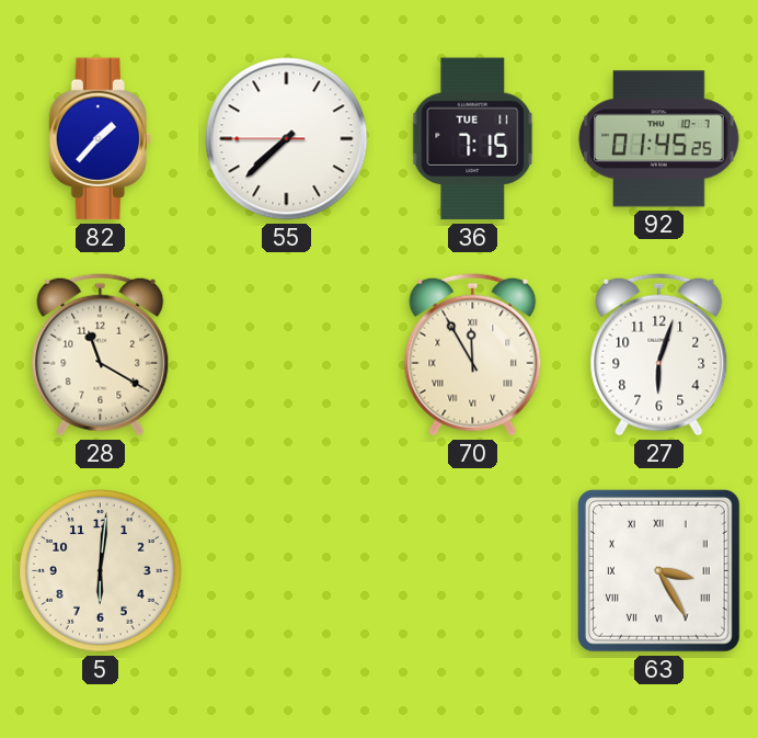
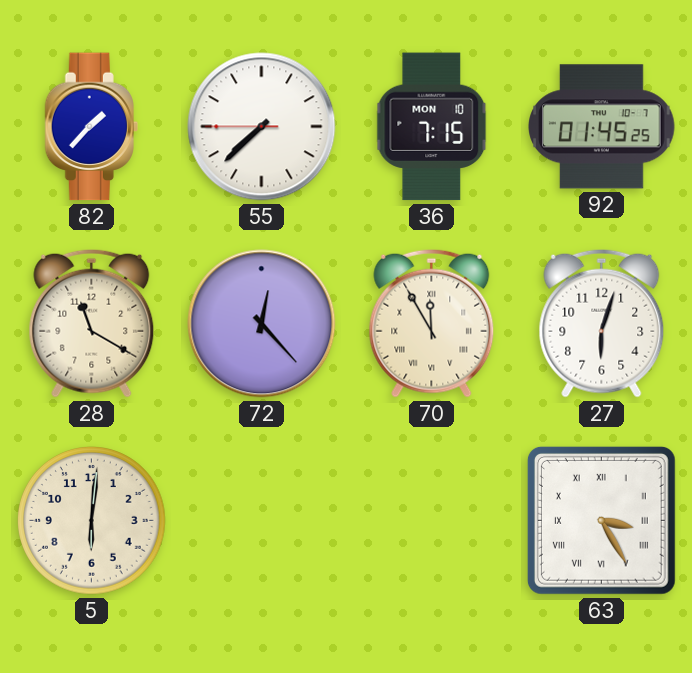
36 date: TUE 11 -> MON 10
72: none -> 12:23
